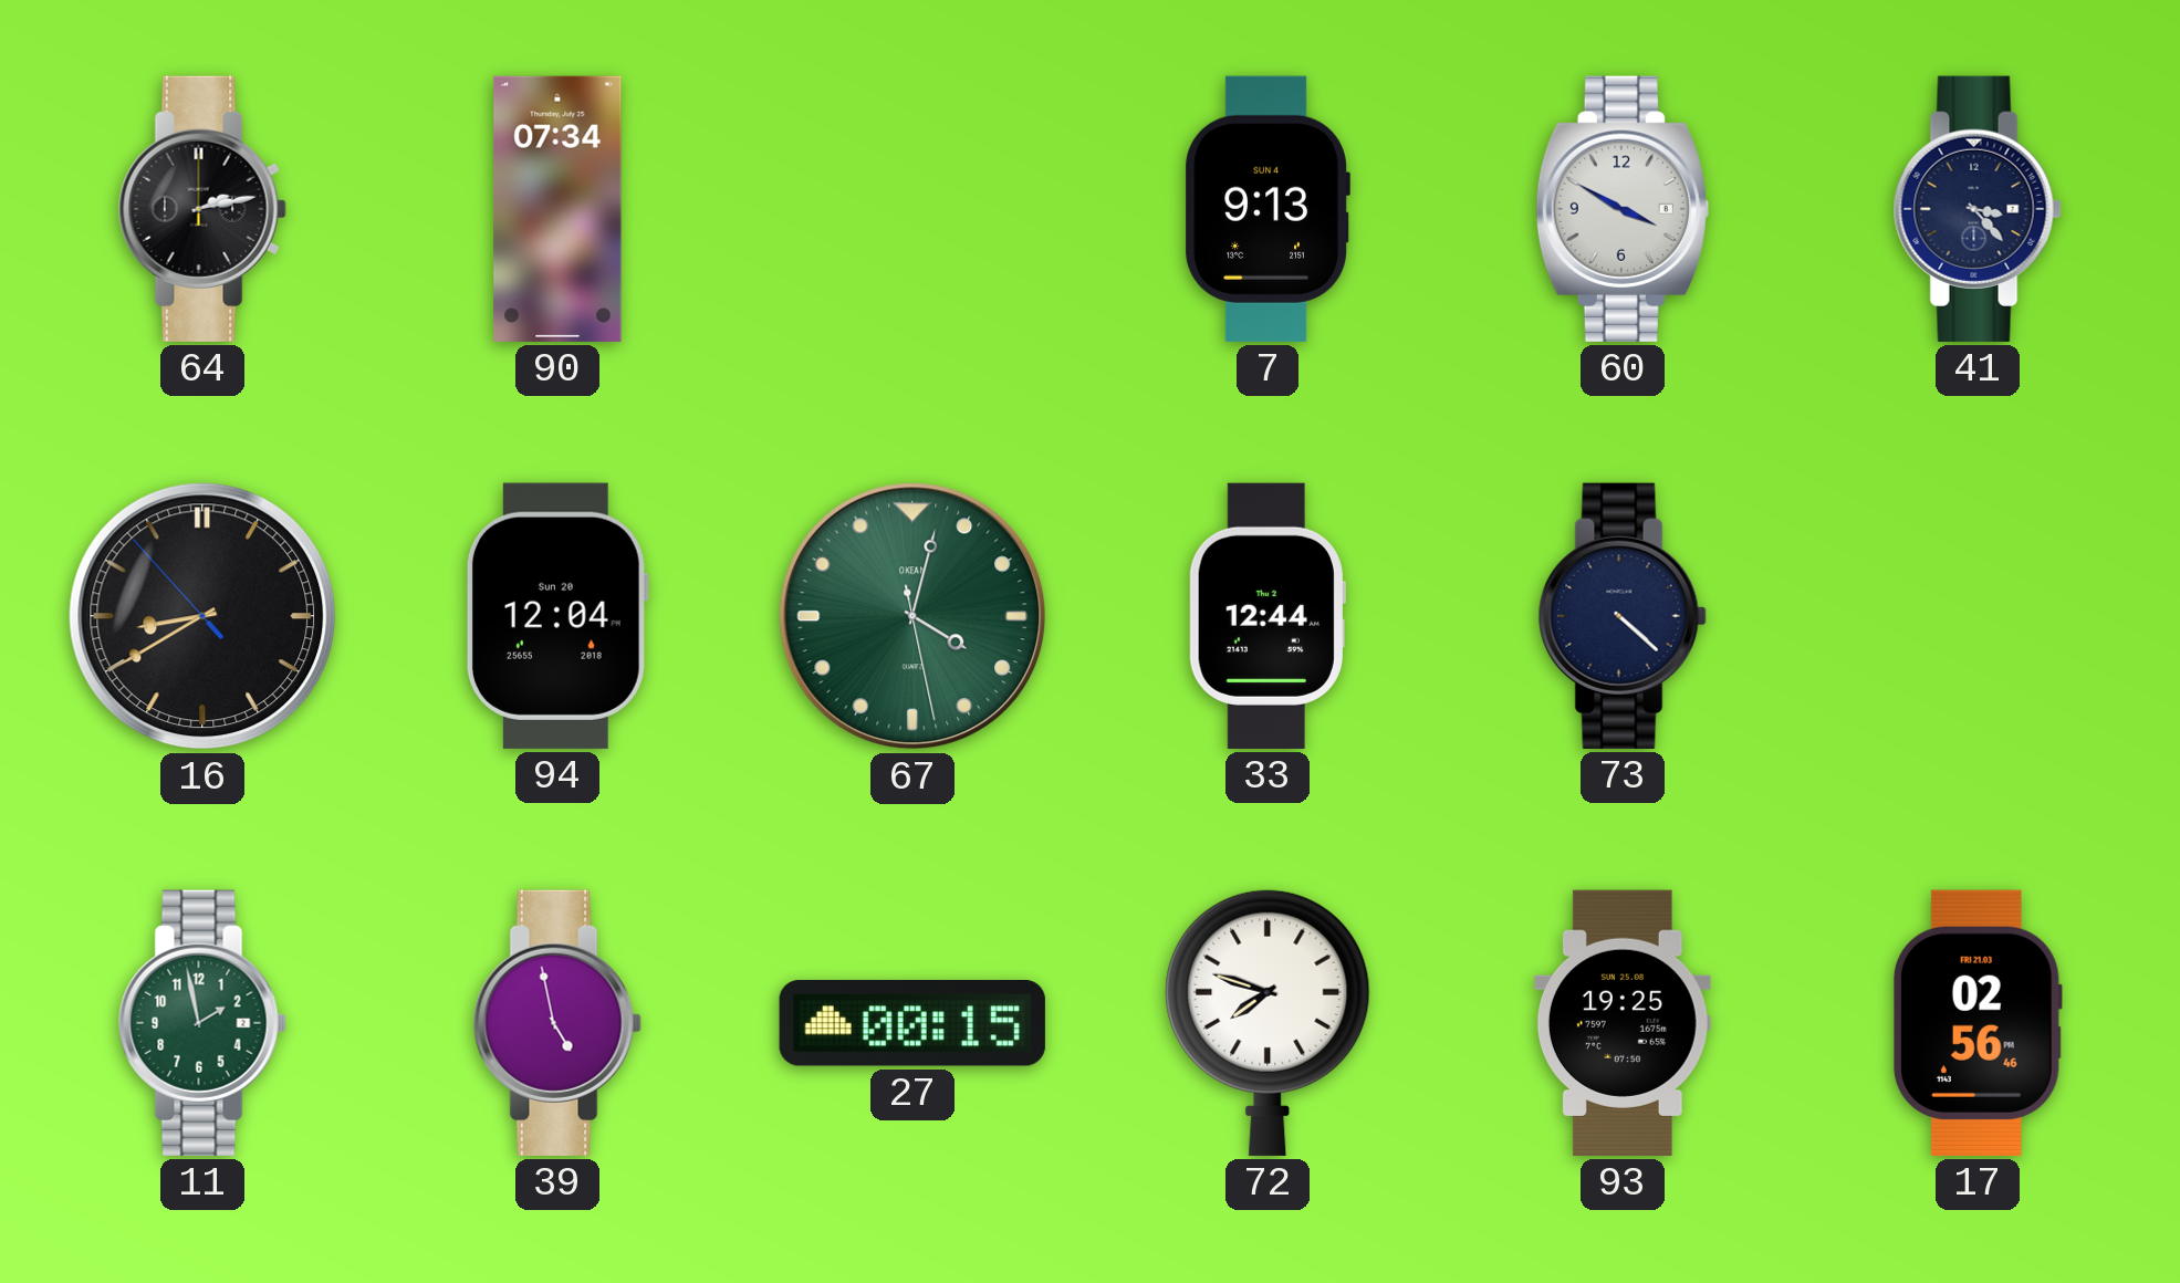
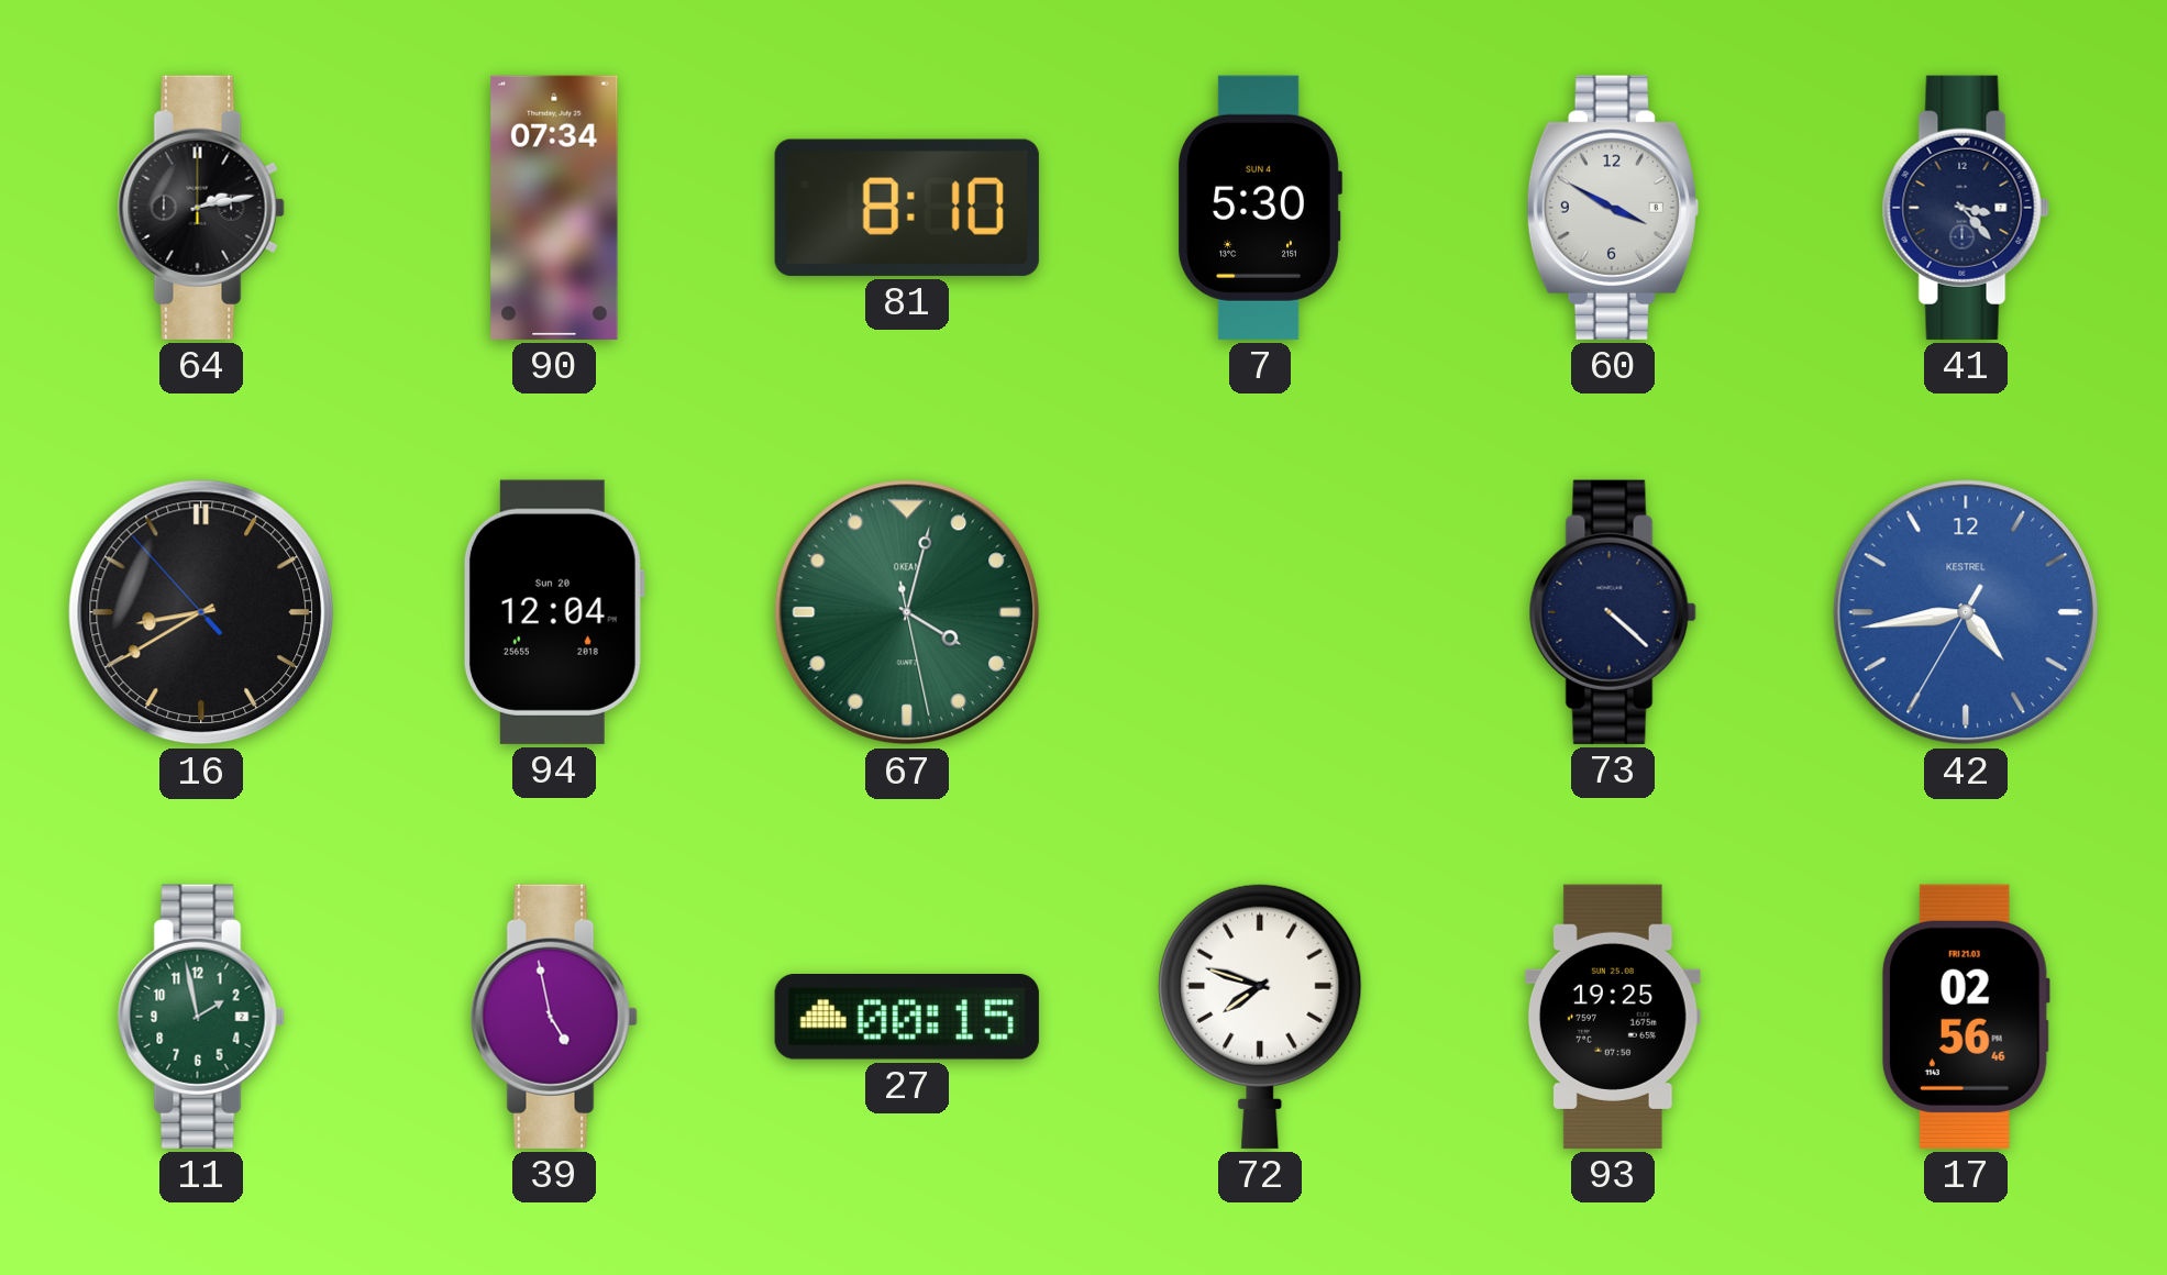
81: none -> 8:10
7: 9:13 -> 5:30
33: 12:44 -> none
42: none -> 4:43
